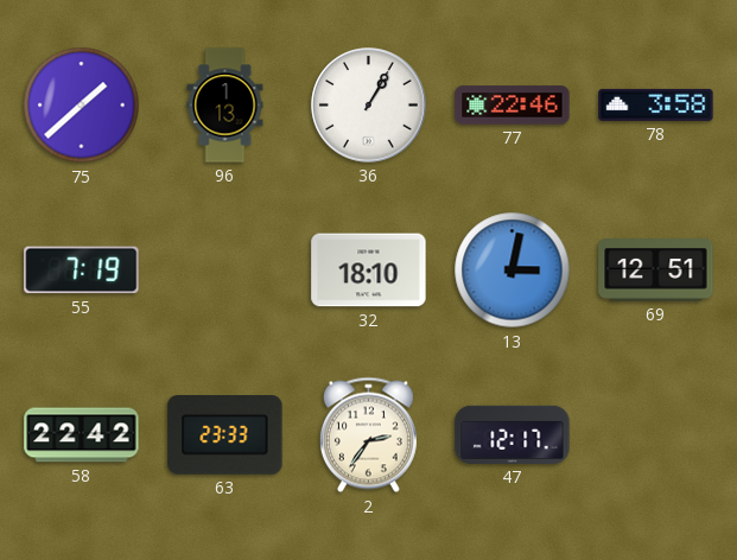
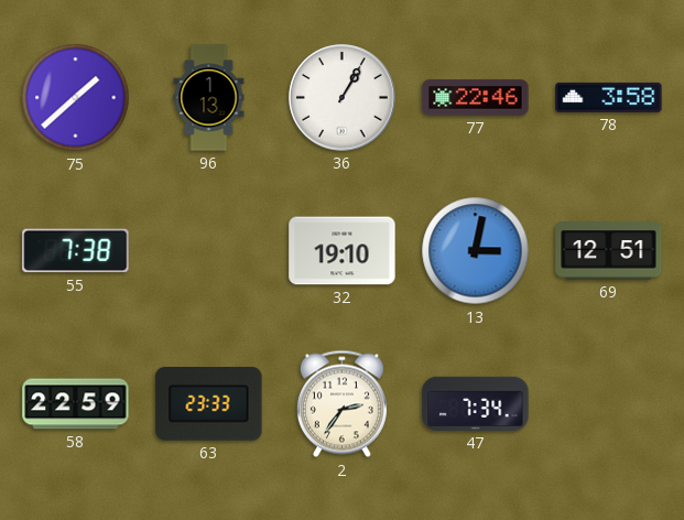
55: 7:19 -> 7:38
32: 18:10 -> 19:10
58: 22:42 -> 22:59
47: 12:17 -> 7:34
